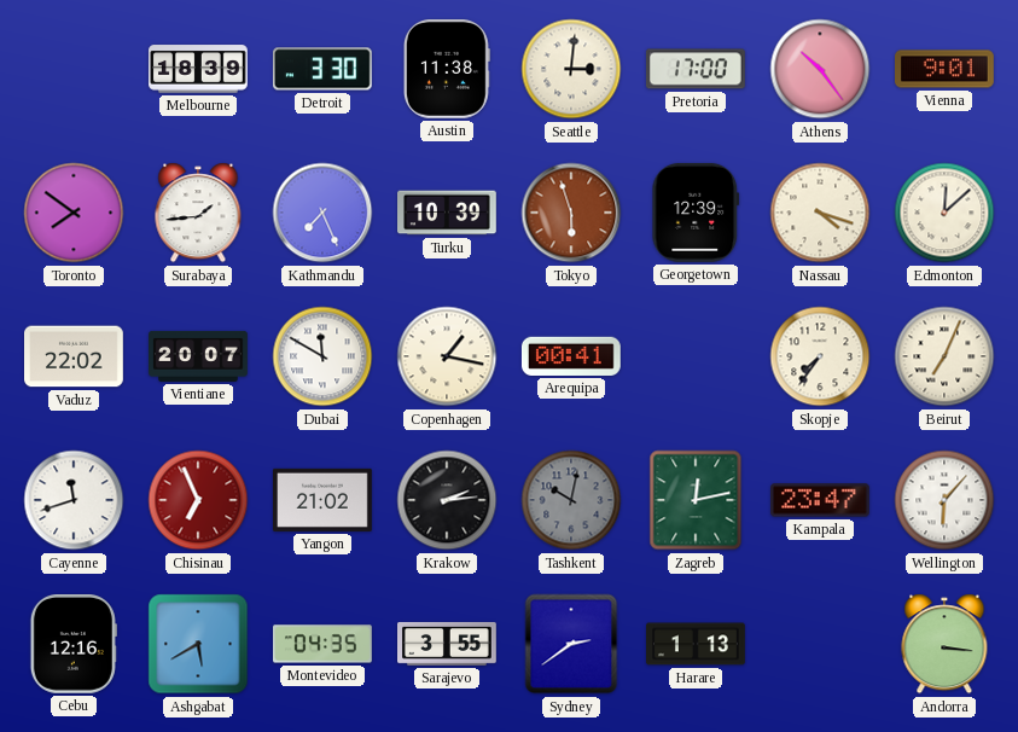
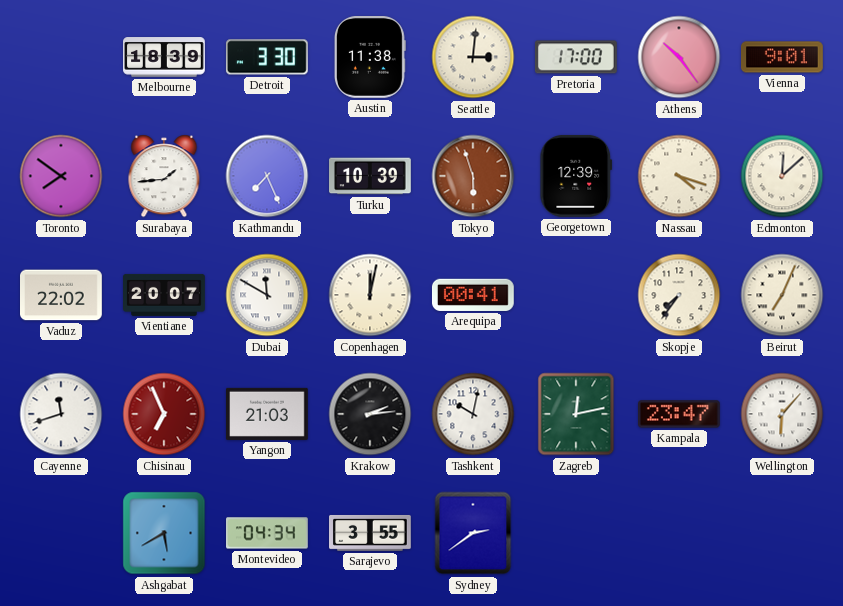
Copenhagen: 1:17 -> 12:02
Yangon: 21:02 -> 21:03
Tashkent dial: grey -> white
Cebu: 12:16 -> none
Montevideo: 04:35 -> 04:34
Harare: 1:13 -> none
Andorra: 3:16 -> none
